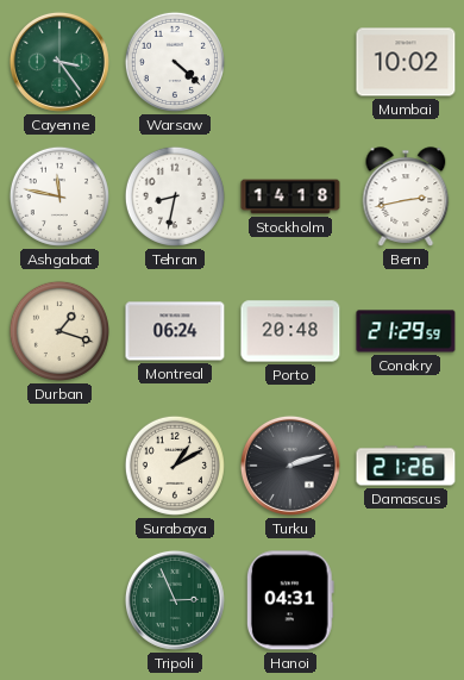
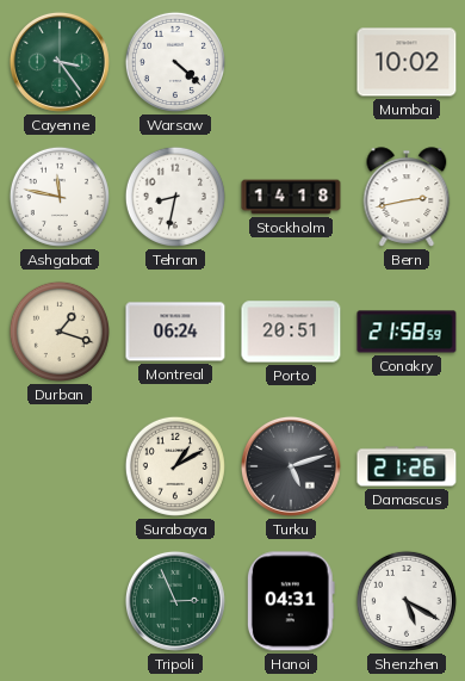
Porto: 20:48 -> 20:51
Conakry: 21:29 -> 21:58
Turku: 2:12 -> 5:12
Shenzhen: none -> 5:20
